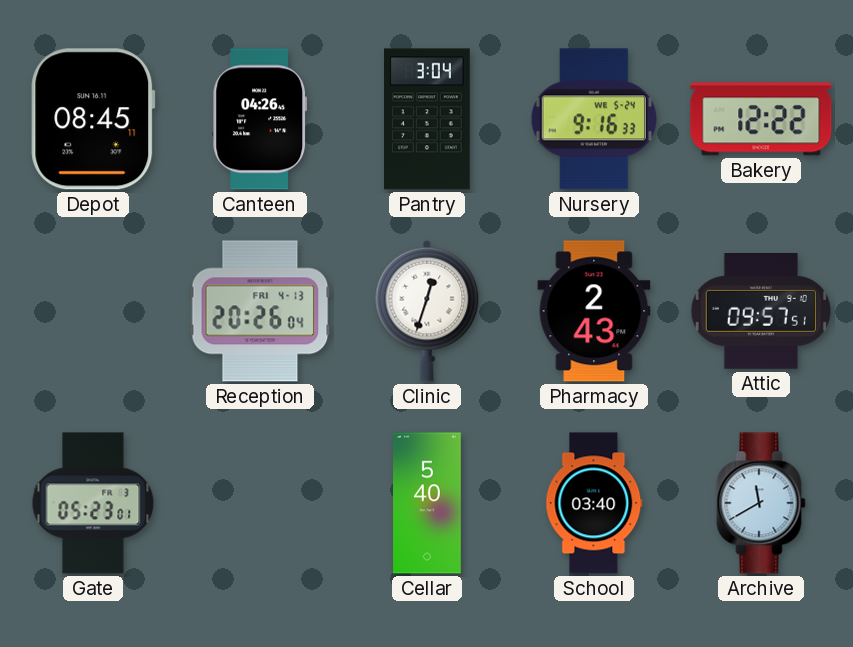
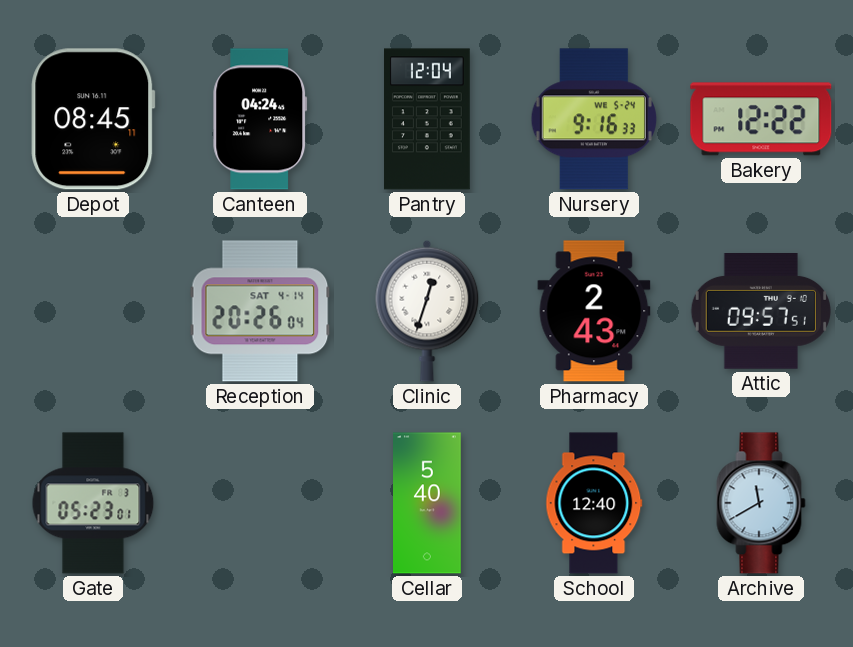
Canteen: 04:26 -> 04:24
Pantry: 3:04 -> 12:04
Reception date: FRI 4-13 -> SAT 4-14
School: 03:40 -> 12:40
